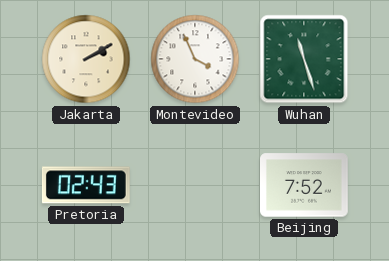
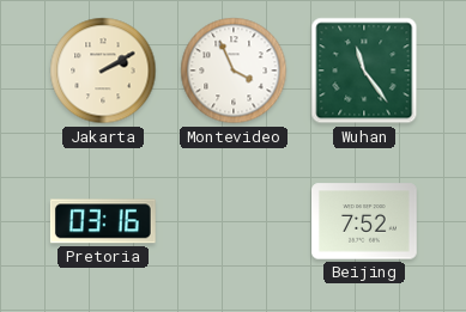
Wuhan: 11:27 -> 11:24
Pretoria: 02:43 -> 03:16
